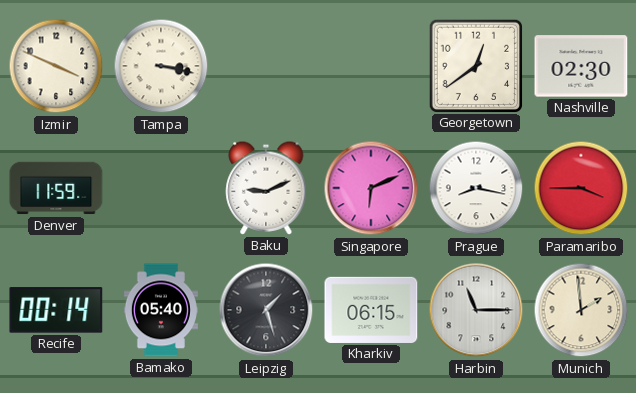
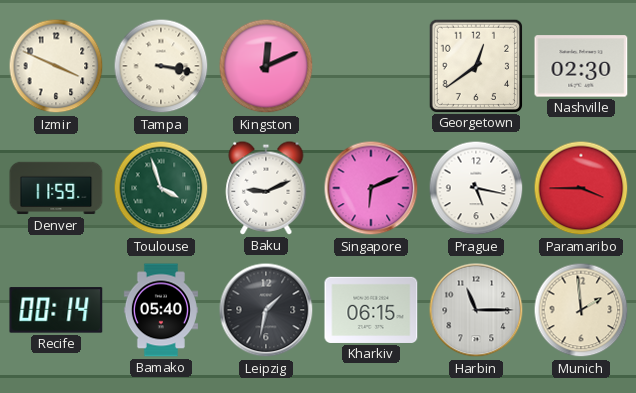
Kingston: none -> 12:11
Toulouse: none -> 3:57
Prague: 8:17 -> 5:17
Leipzig: 1:27 -> 1:32
